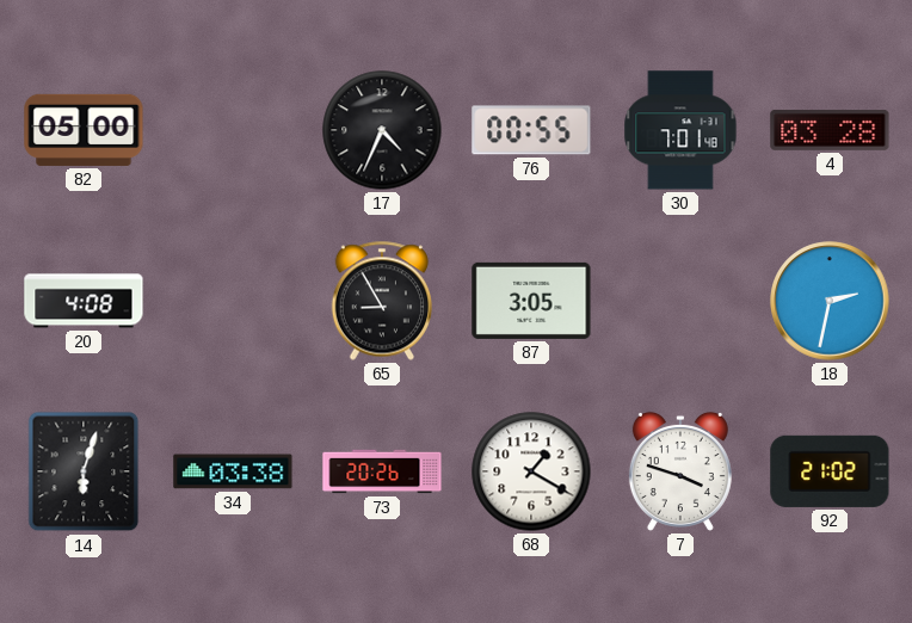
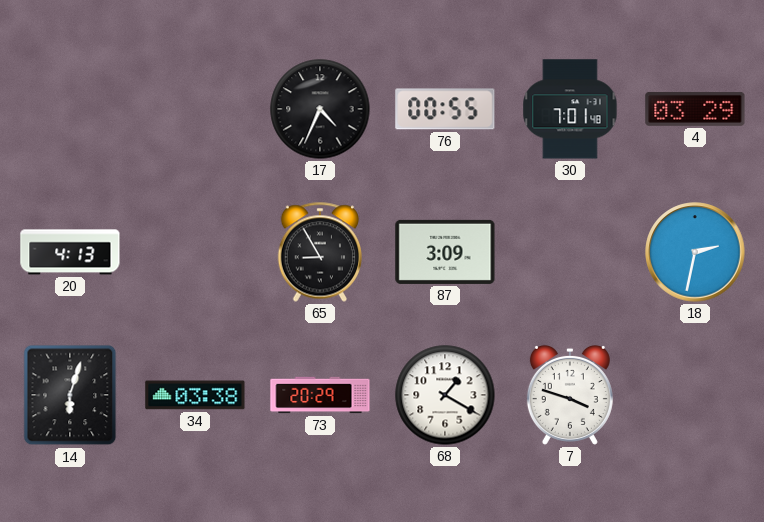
82: 05:00 -> none
4: 03:28 -> 03:29
20: 4:08 -> 4:13
87: 3:05 -> 3:09
73: 20:26 -> 20:29
92: 21:02 -> none
